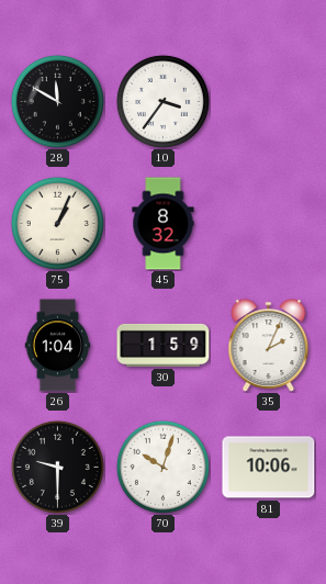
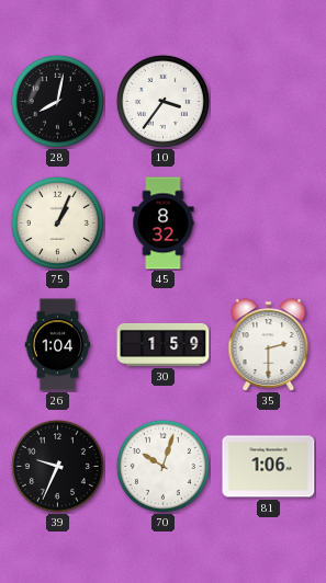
28: 11:50 -> 8:02
35: 2:04 -> 2:30
39: 9:30 -> 9:34
81: 10:06 -> 1:06
